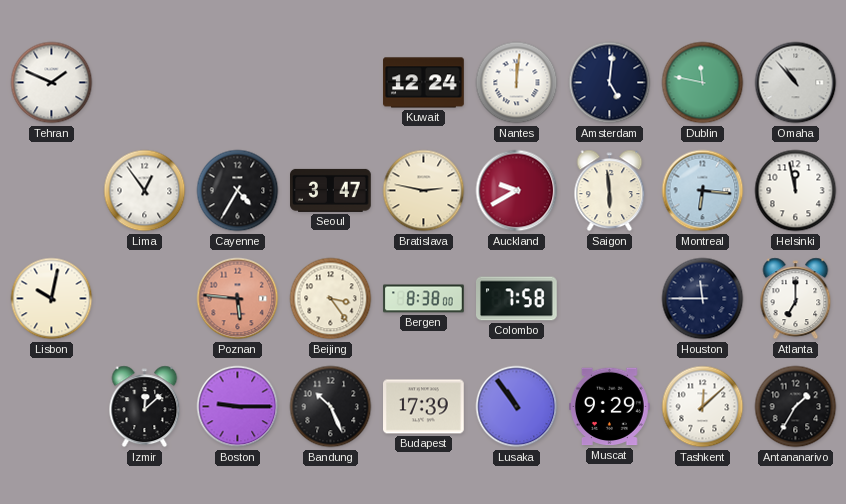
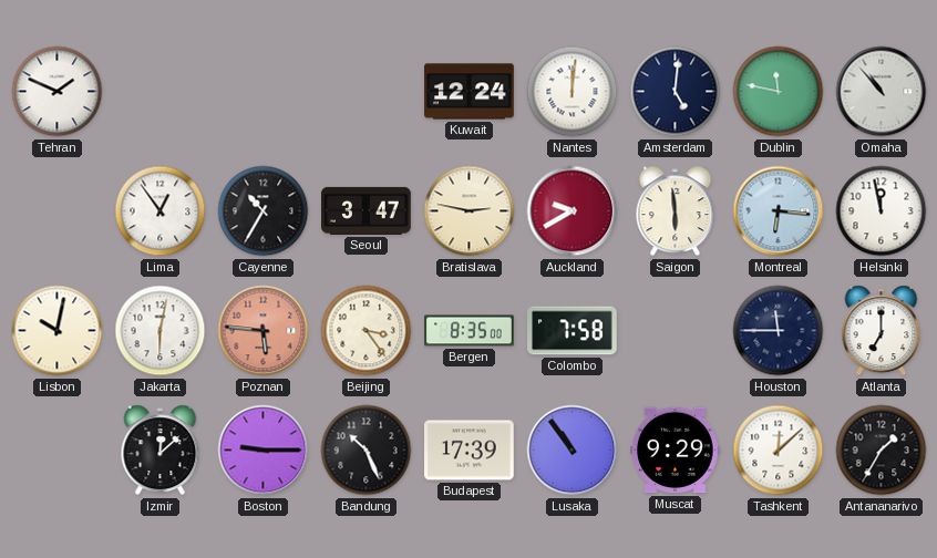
Cayenne: 4:35 -> 10:35
Jakarta: none -> 6:02
Bergen: 8:38 -> 8:35
